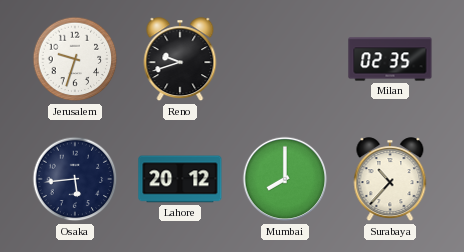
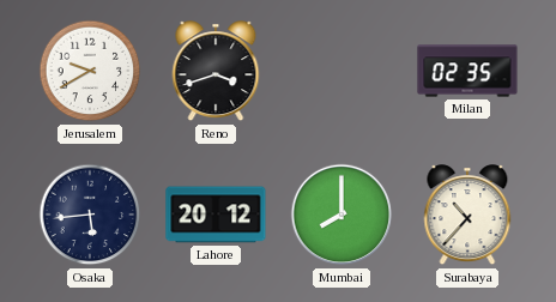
Jerusalem: 9:33 -> 9:40
Reno: 9:42 -> 3:42
